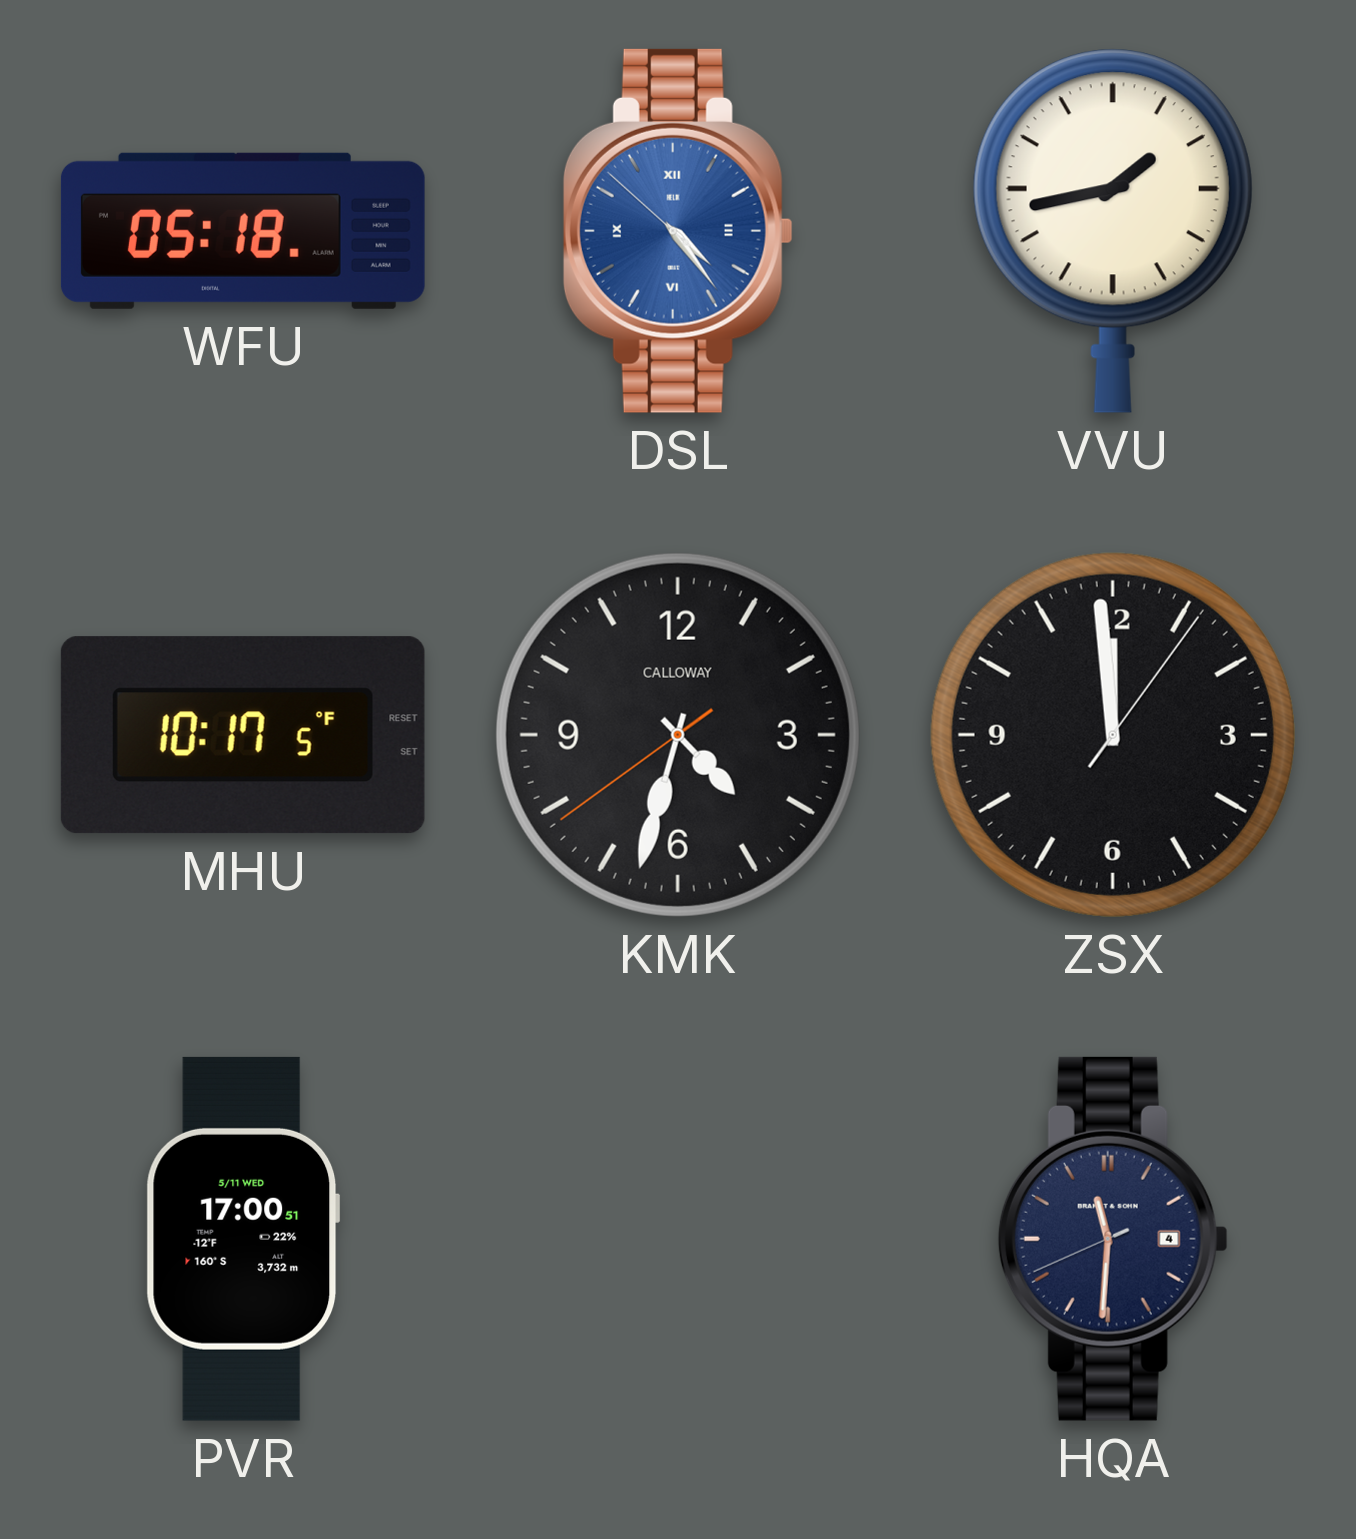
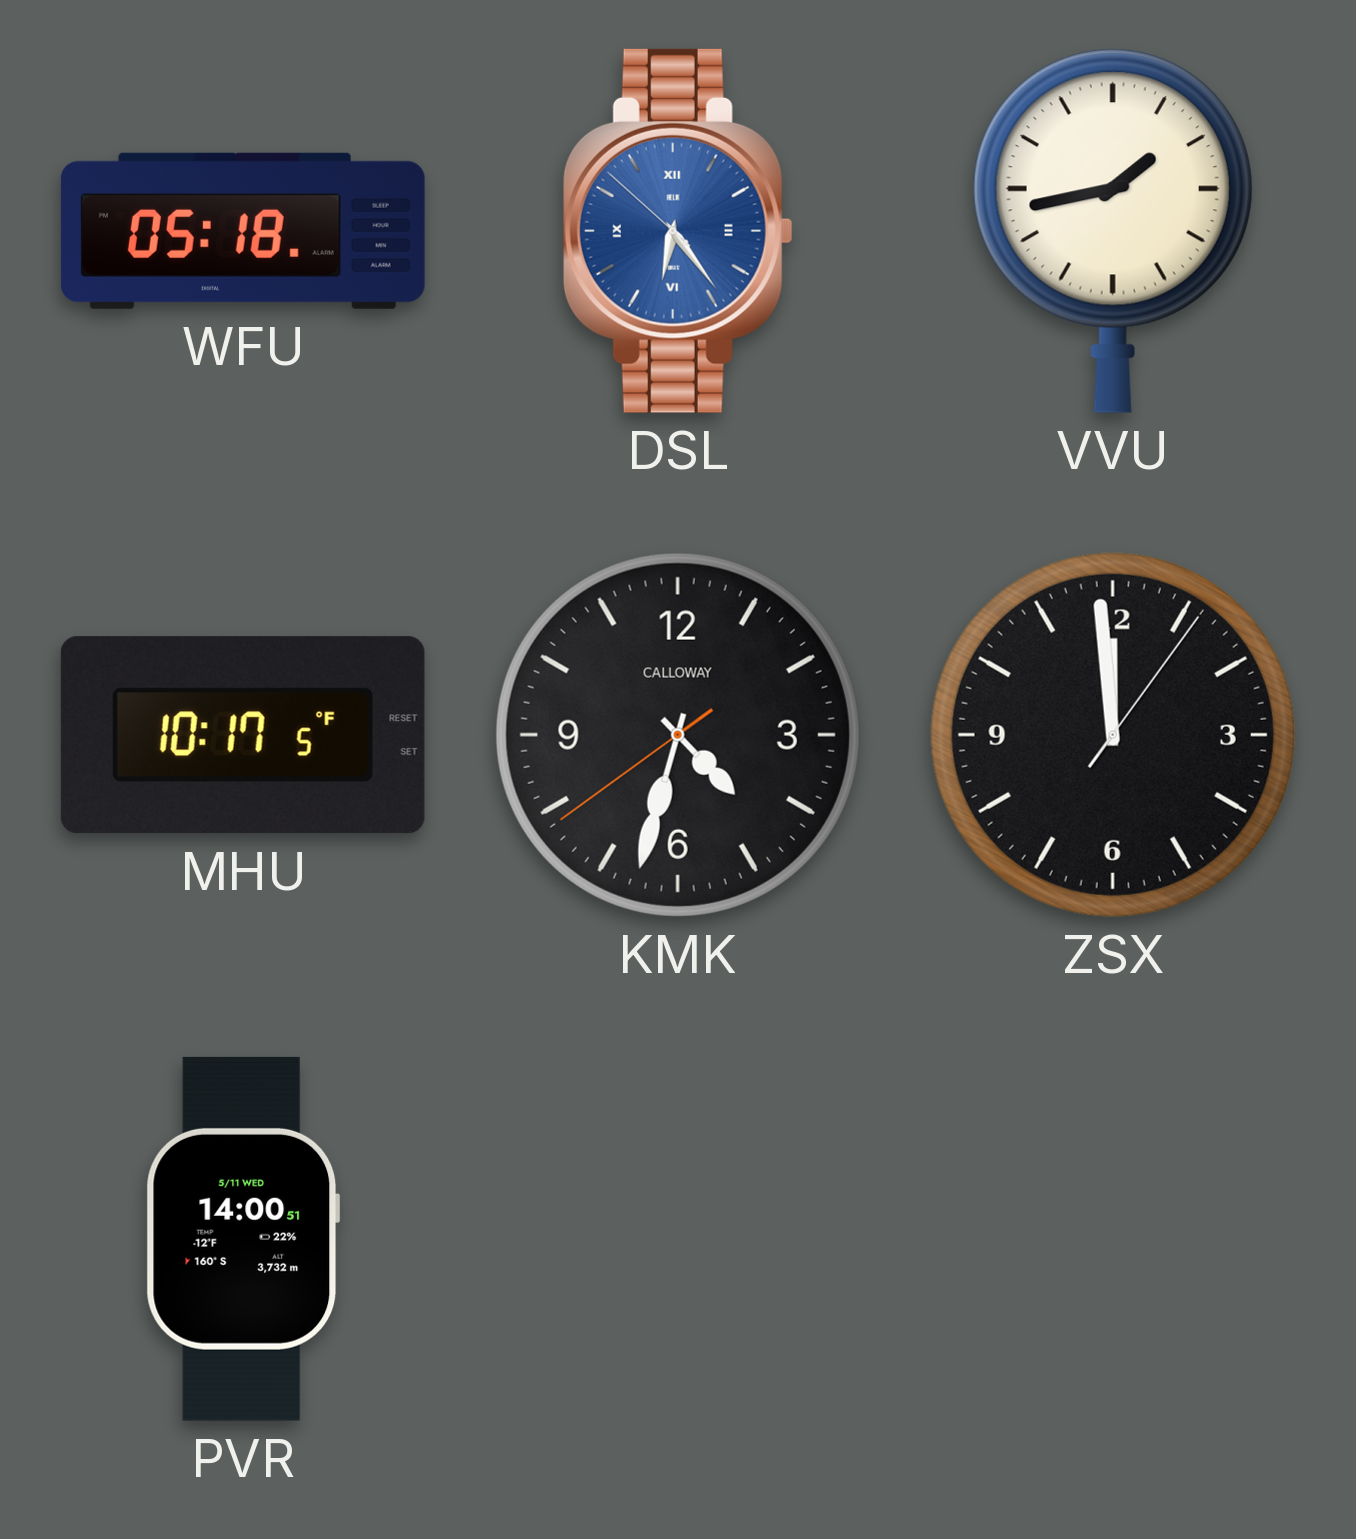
DSL: 4:23 -> 6:23
PVR: 17:00 -> 14:00
HQA: 11:30 -> none
